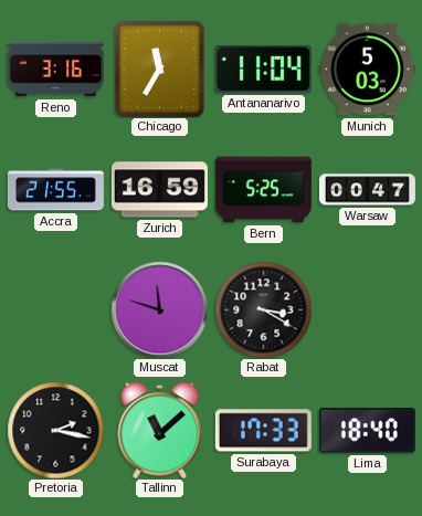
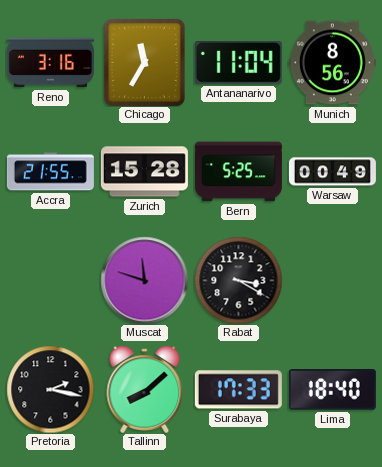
Munich: 5:03 -> 8:56
Zurich: 16:59 -> 15:28
Warsaw: 00:47 -> 00:49
Tallinn: 11:08 -> 8:08
